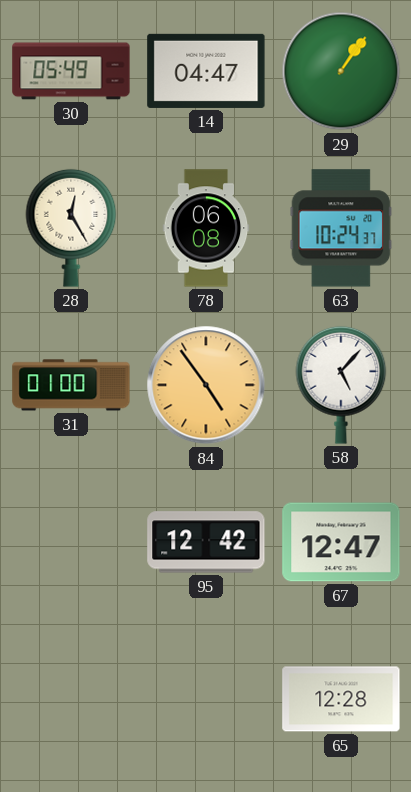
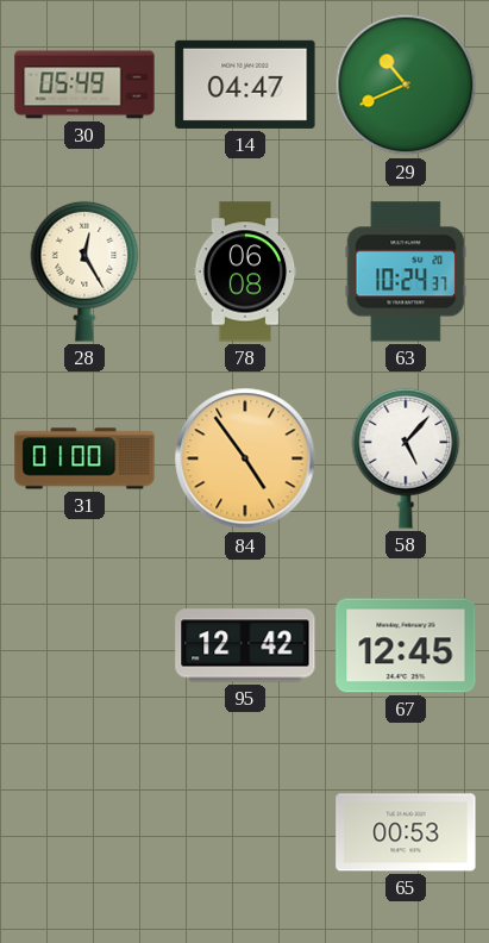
29: 1:06 -> 10:41
67: 12:47 -> 12:45
65: 12:28 -> 00:53
